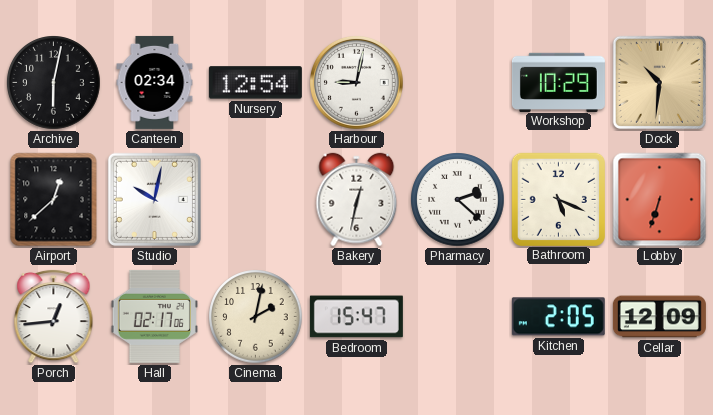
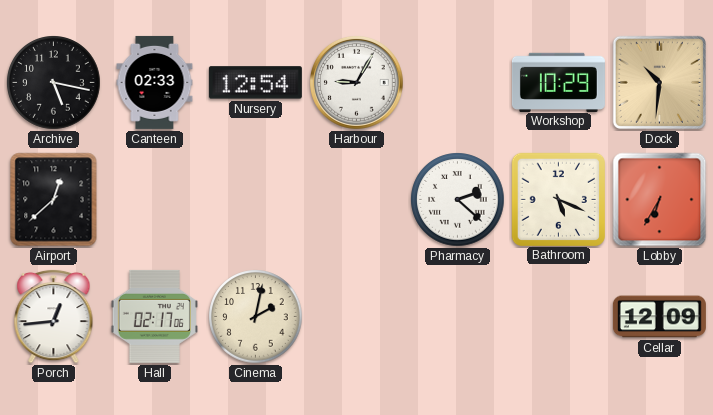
Archive: 6:02 -> 5:17
Canteen: 02:34 -> 02:33
Harbour: 9:02 -> 9:05
Studio: 10:02 -> none
Bakery: 12:32 -> none
Lobby: 6:33 -> 6:35
Bedroom: 15:47 -> none
Kitchen: 2:05 -> none
